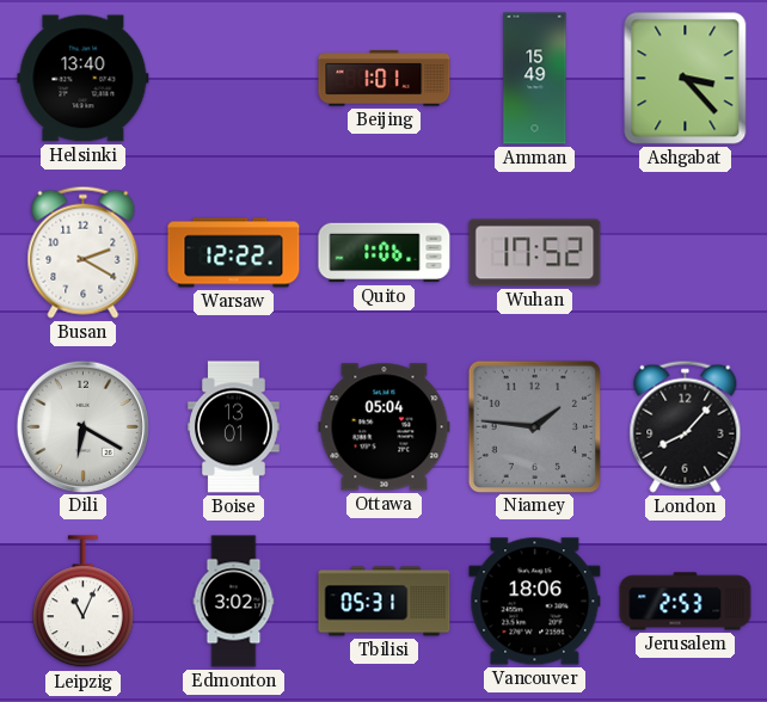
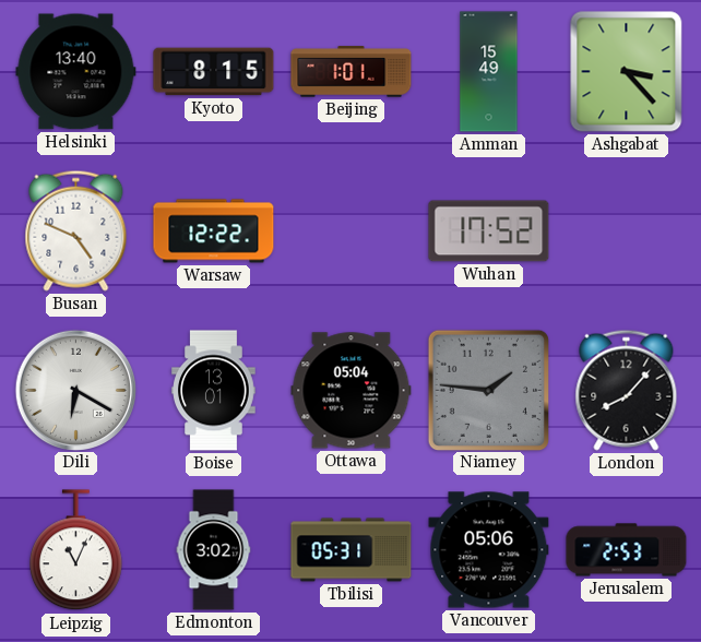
Kyoto: none -> 8:15
Busan: 2:20 -> 4:49
Quito: 1:06 -> none
Vancouver: 18:06 -> 05:06
